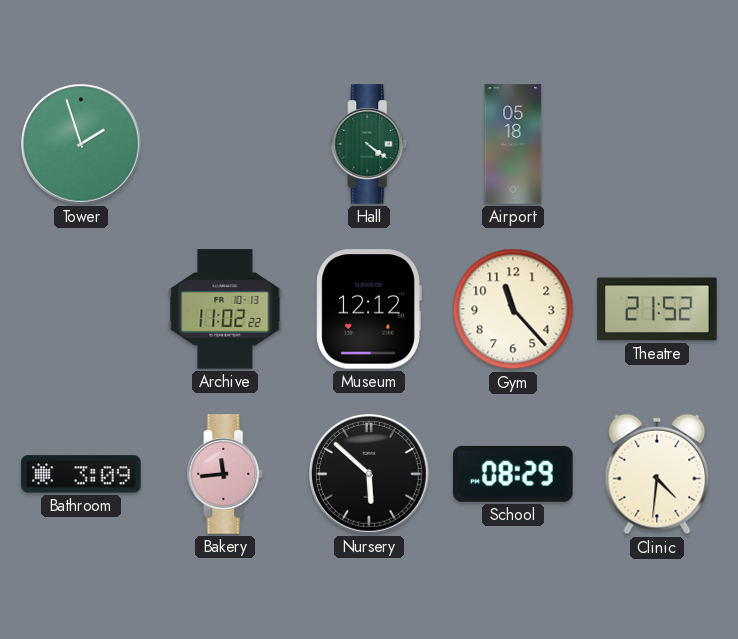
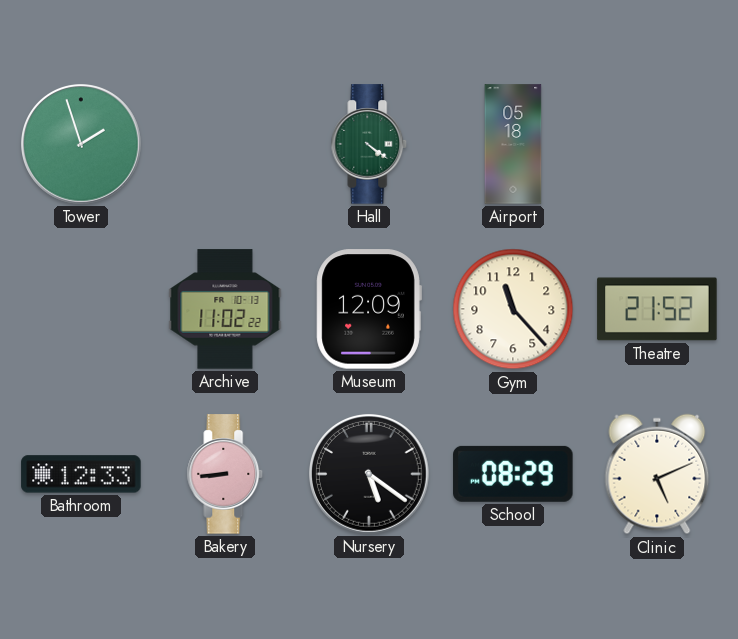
Museum: 12:12 -> 12:09
Bathroom: 3:09 -> 12:33
Bakery: 11:44 -> 8:44
Nursery: 5:52 -> 5:21
Clinic: 4:31 -> 5:11
